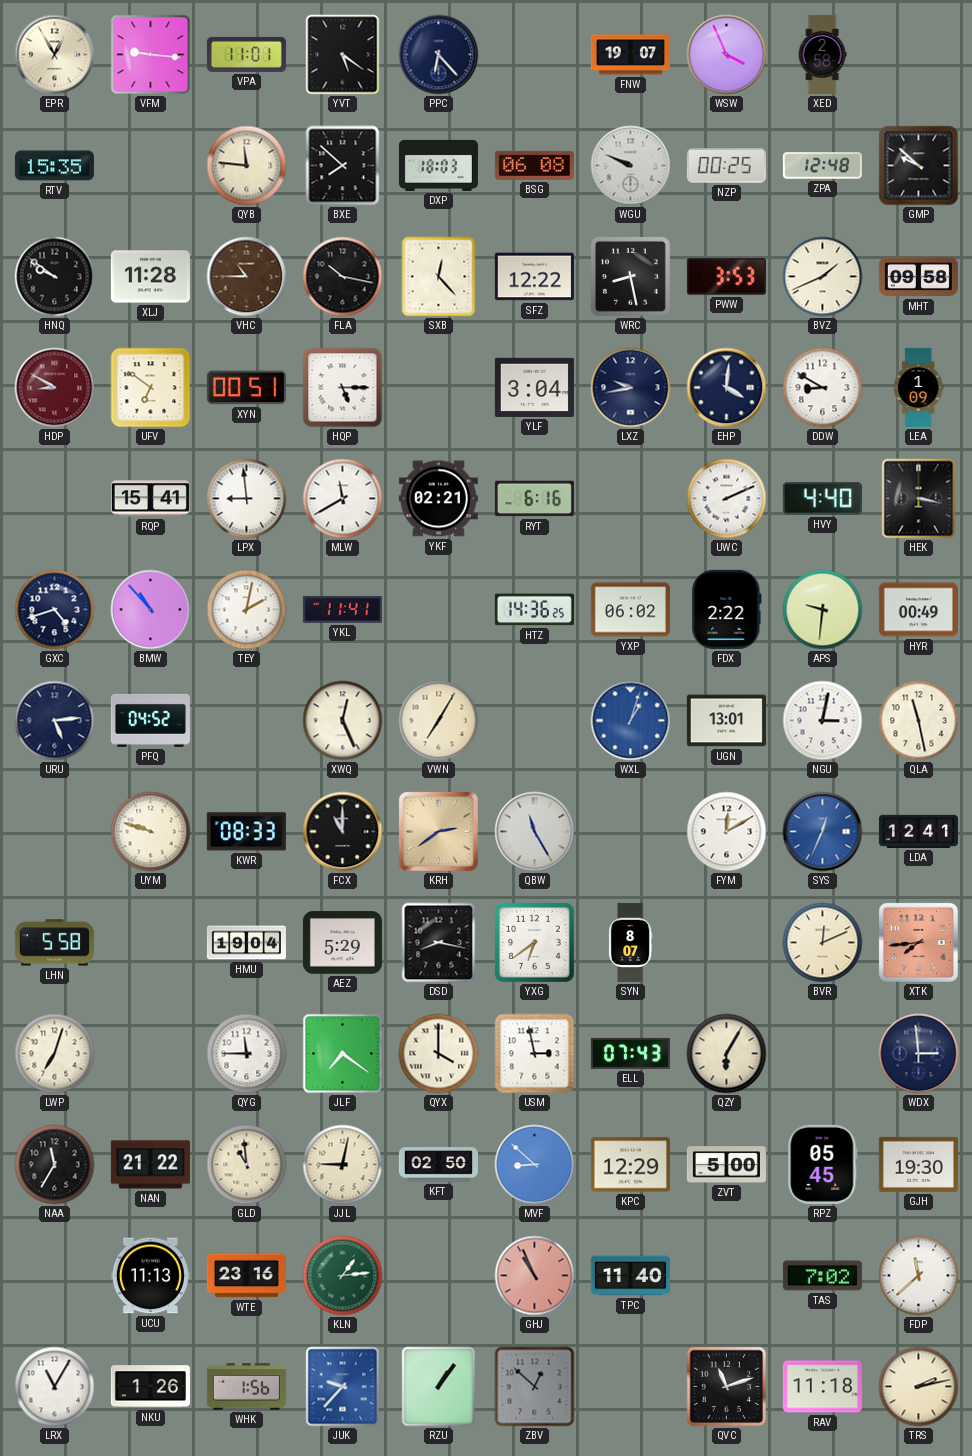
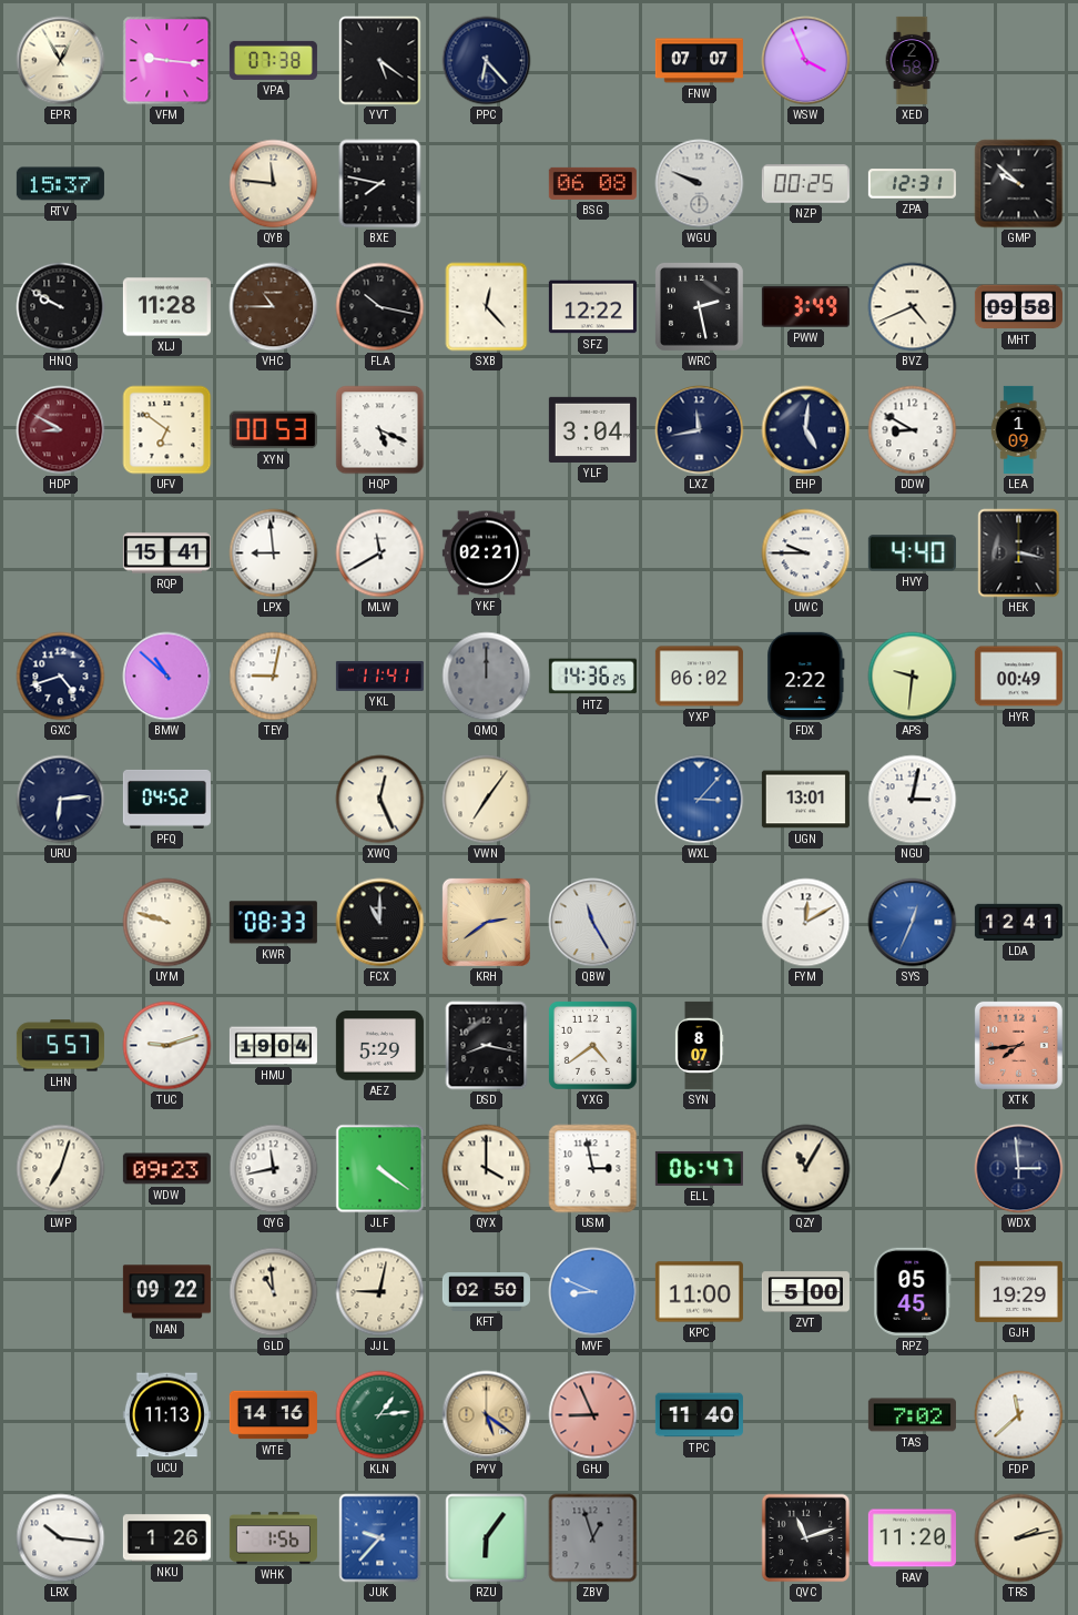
VPA: 11:01 -> 07:38
FNW: 19:07 -> 07:07
RTV: 15:35 -> 15:37
BXE: 7:52 -> 7:47
DXP: 18:03 -> none
ZPA: 12:48 -> 12:31
HNQ: 9:51 -> 9:50
WRC: 8:28 -> 2:28
PWW: 3:53 -> 3:49
BVZ: 1:41 -> 4:41
XYN: 00:51 -> 00:53
HQP: 5:15 -> 5:19
LXZ: 9:43 -> 11:43
EHP: 4:01 -> 5:01
RYT: 6:16 -> none
UWC: 2:11 -> 9:45
BMW: 10:53 -> 10:52
TEY: 2:02 -> 9:02
QMQ: none -> 12:00
URU: 5:14 -> 6:14
VWN: 7:05 -> 7:06
WXL: 1:03 -> 3:07
QLA: 11:28 -> none
LHN: 5:58 -> 5:57
TUC: none -> 9:12
YXG: 6:39 -> 4:39
BVR: 12:11 -> none
WDW: none -> 09:23
QYG: 11:45 -> 11:43
JLF: 7:21 -> 4:21
ELL: 07:43 -> 06:47
QZY: 6:05 -> 11:05
NAA: 11:35 -> none
NAN: 21:22 -> 09:22
MVF: 8:52 -> 8:49
KPC: 12:29 -> 11:00
GJH: 19:30 -> 19:29
WTE: 23:16 -> 14:16
PYV: none -> 5:21
GHJ: 10:56 -> 8:56
LRX: 11:05 -> 10:16
RZU: 1:06 -> 6:06
ZBV: 12:52 -> 12:57
RAV: 11:18 -> 11:20
